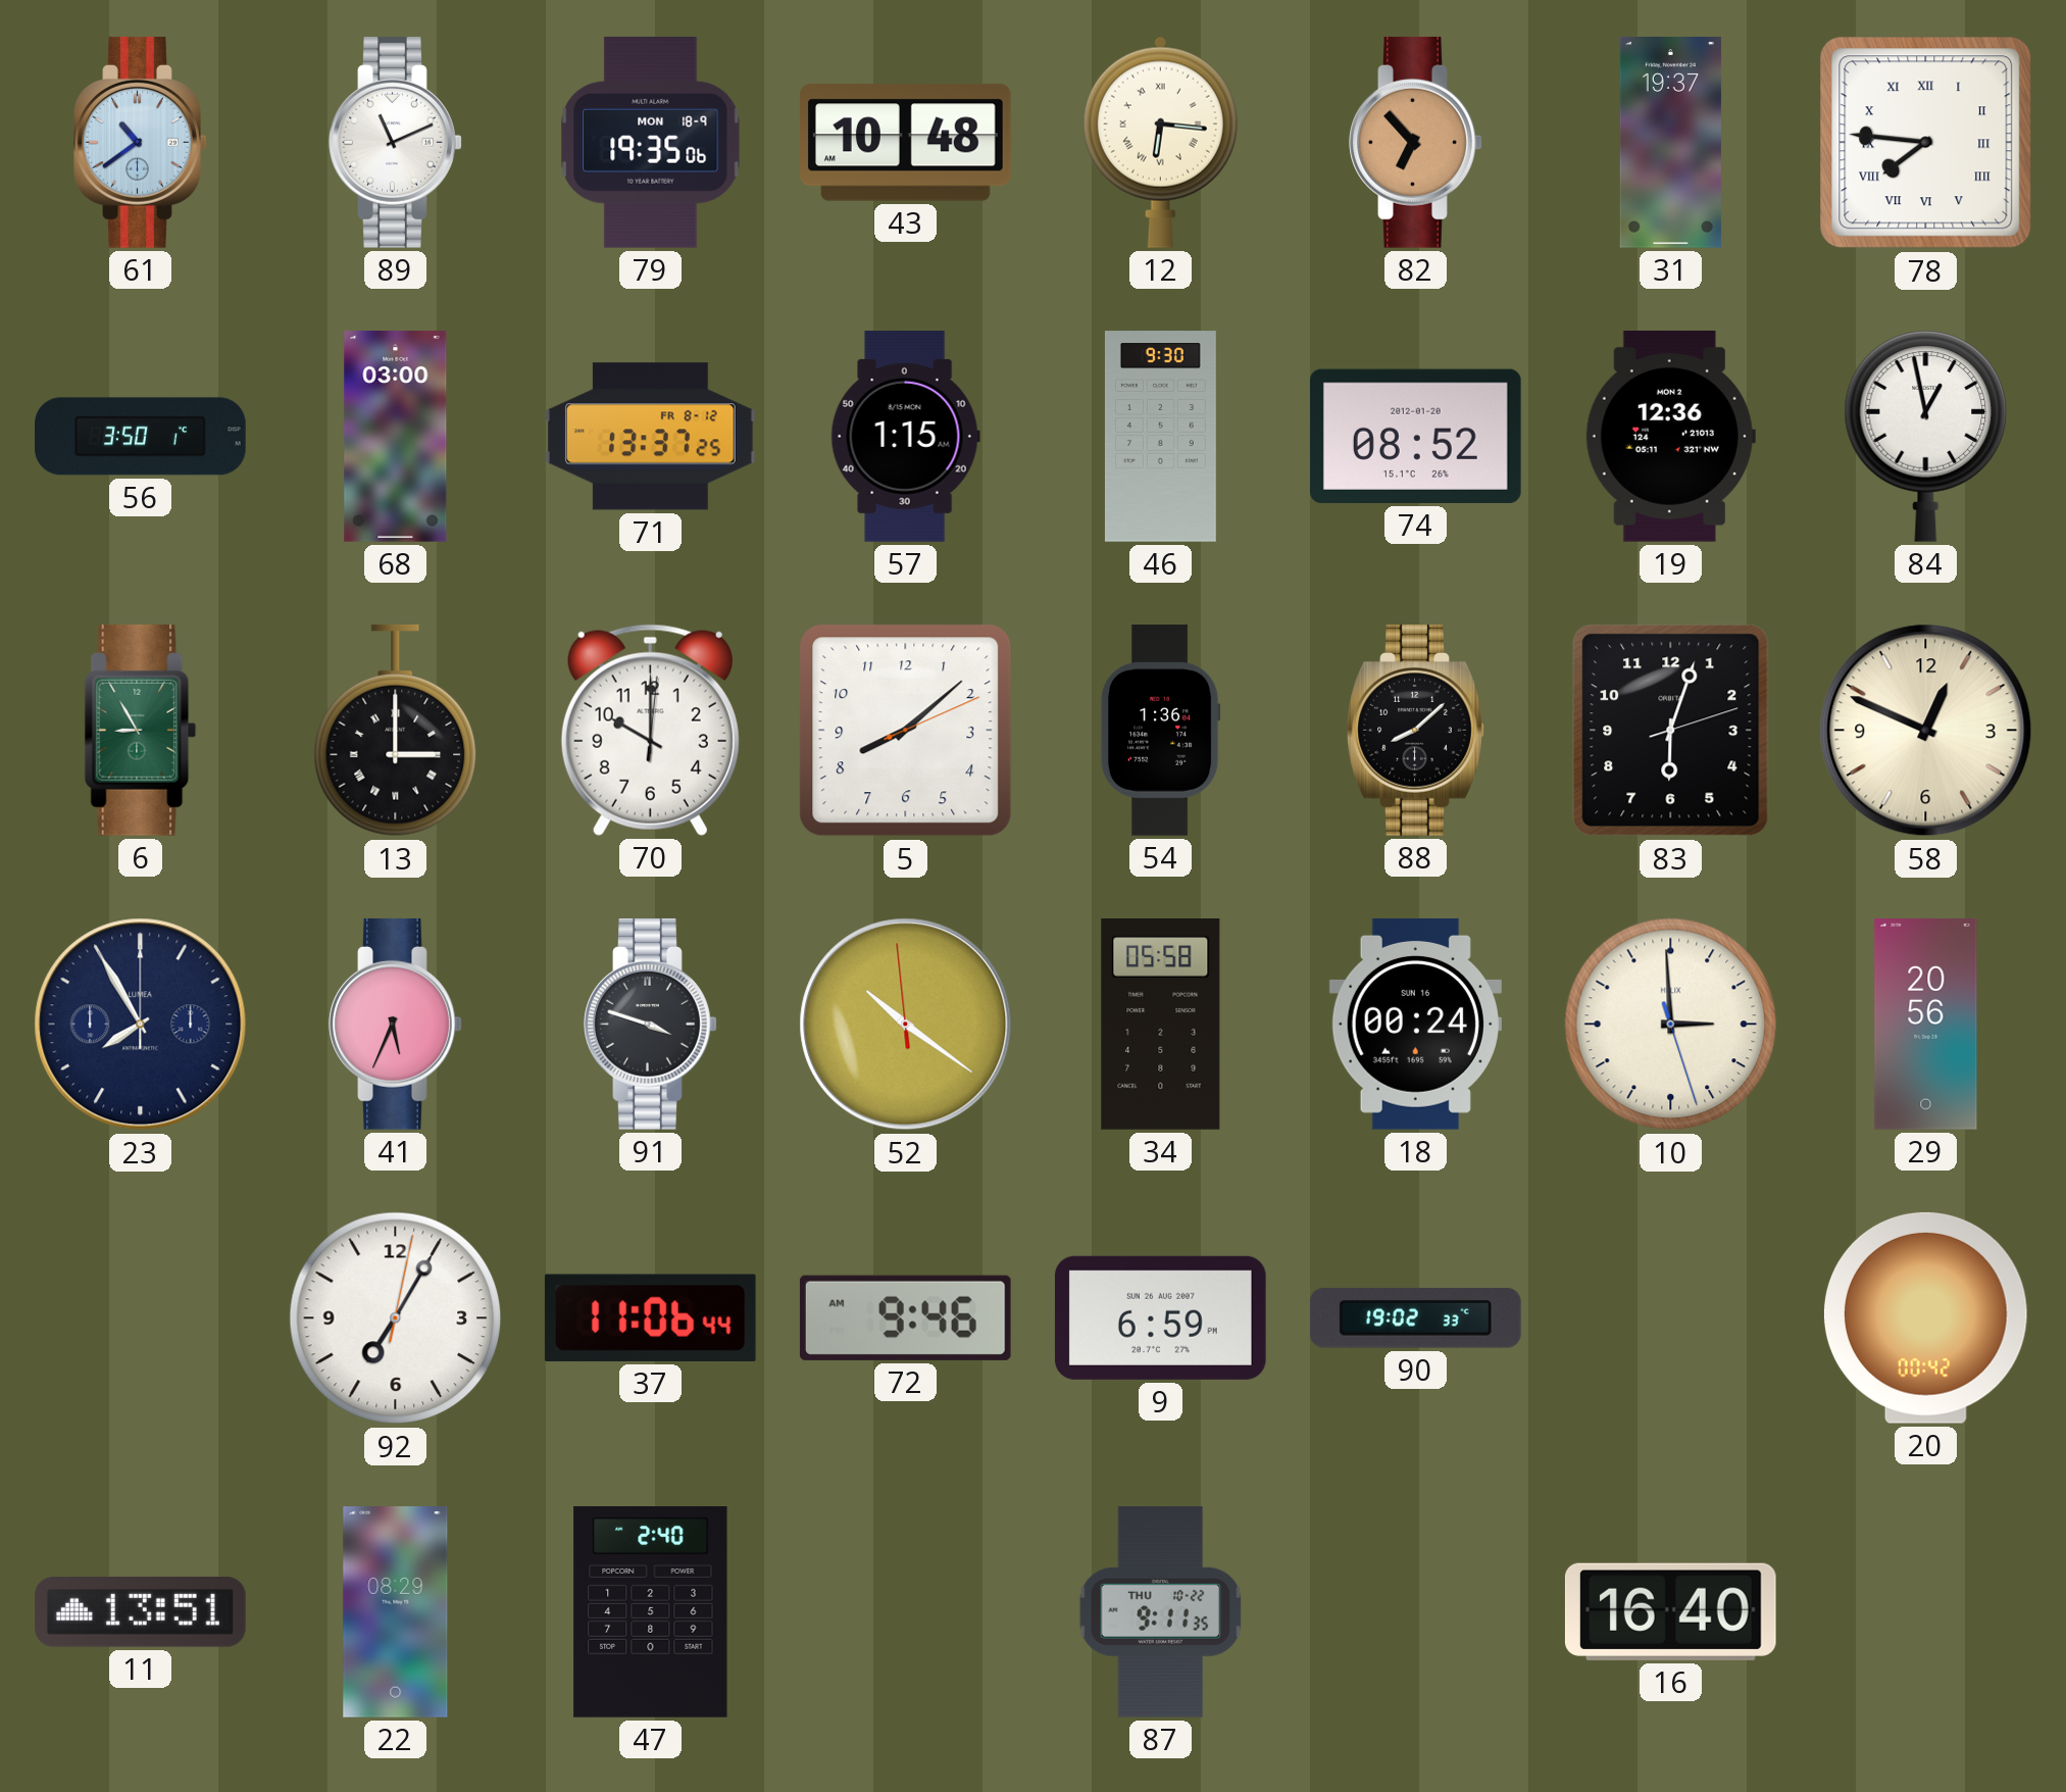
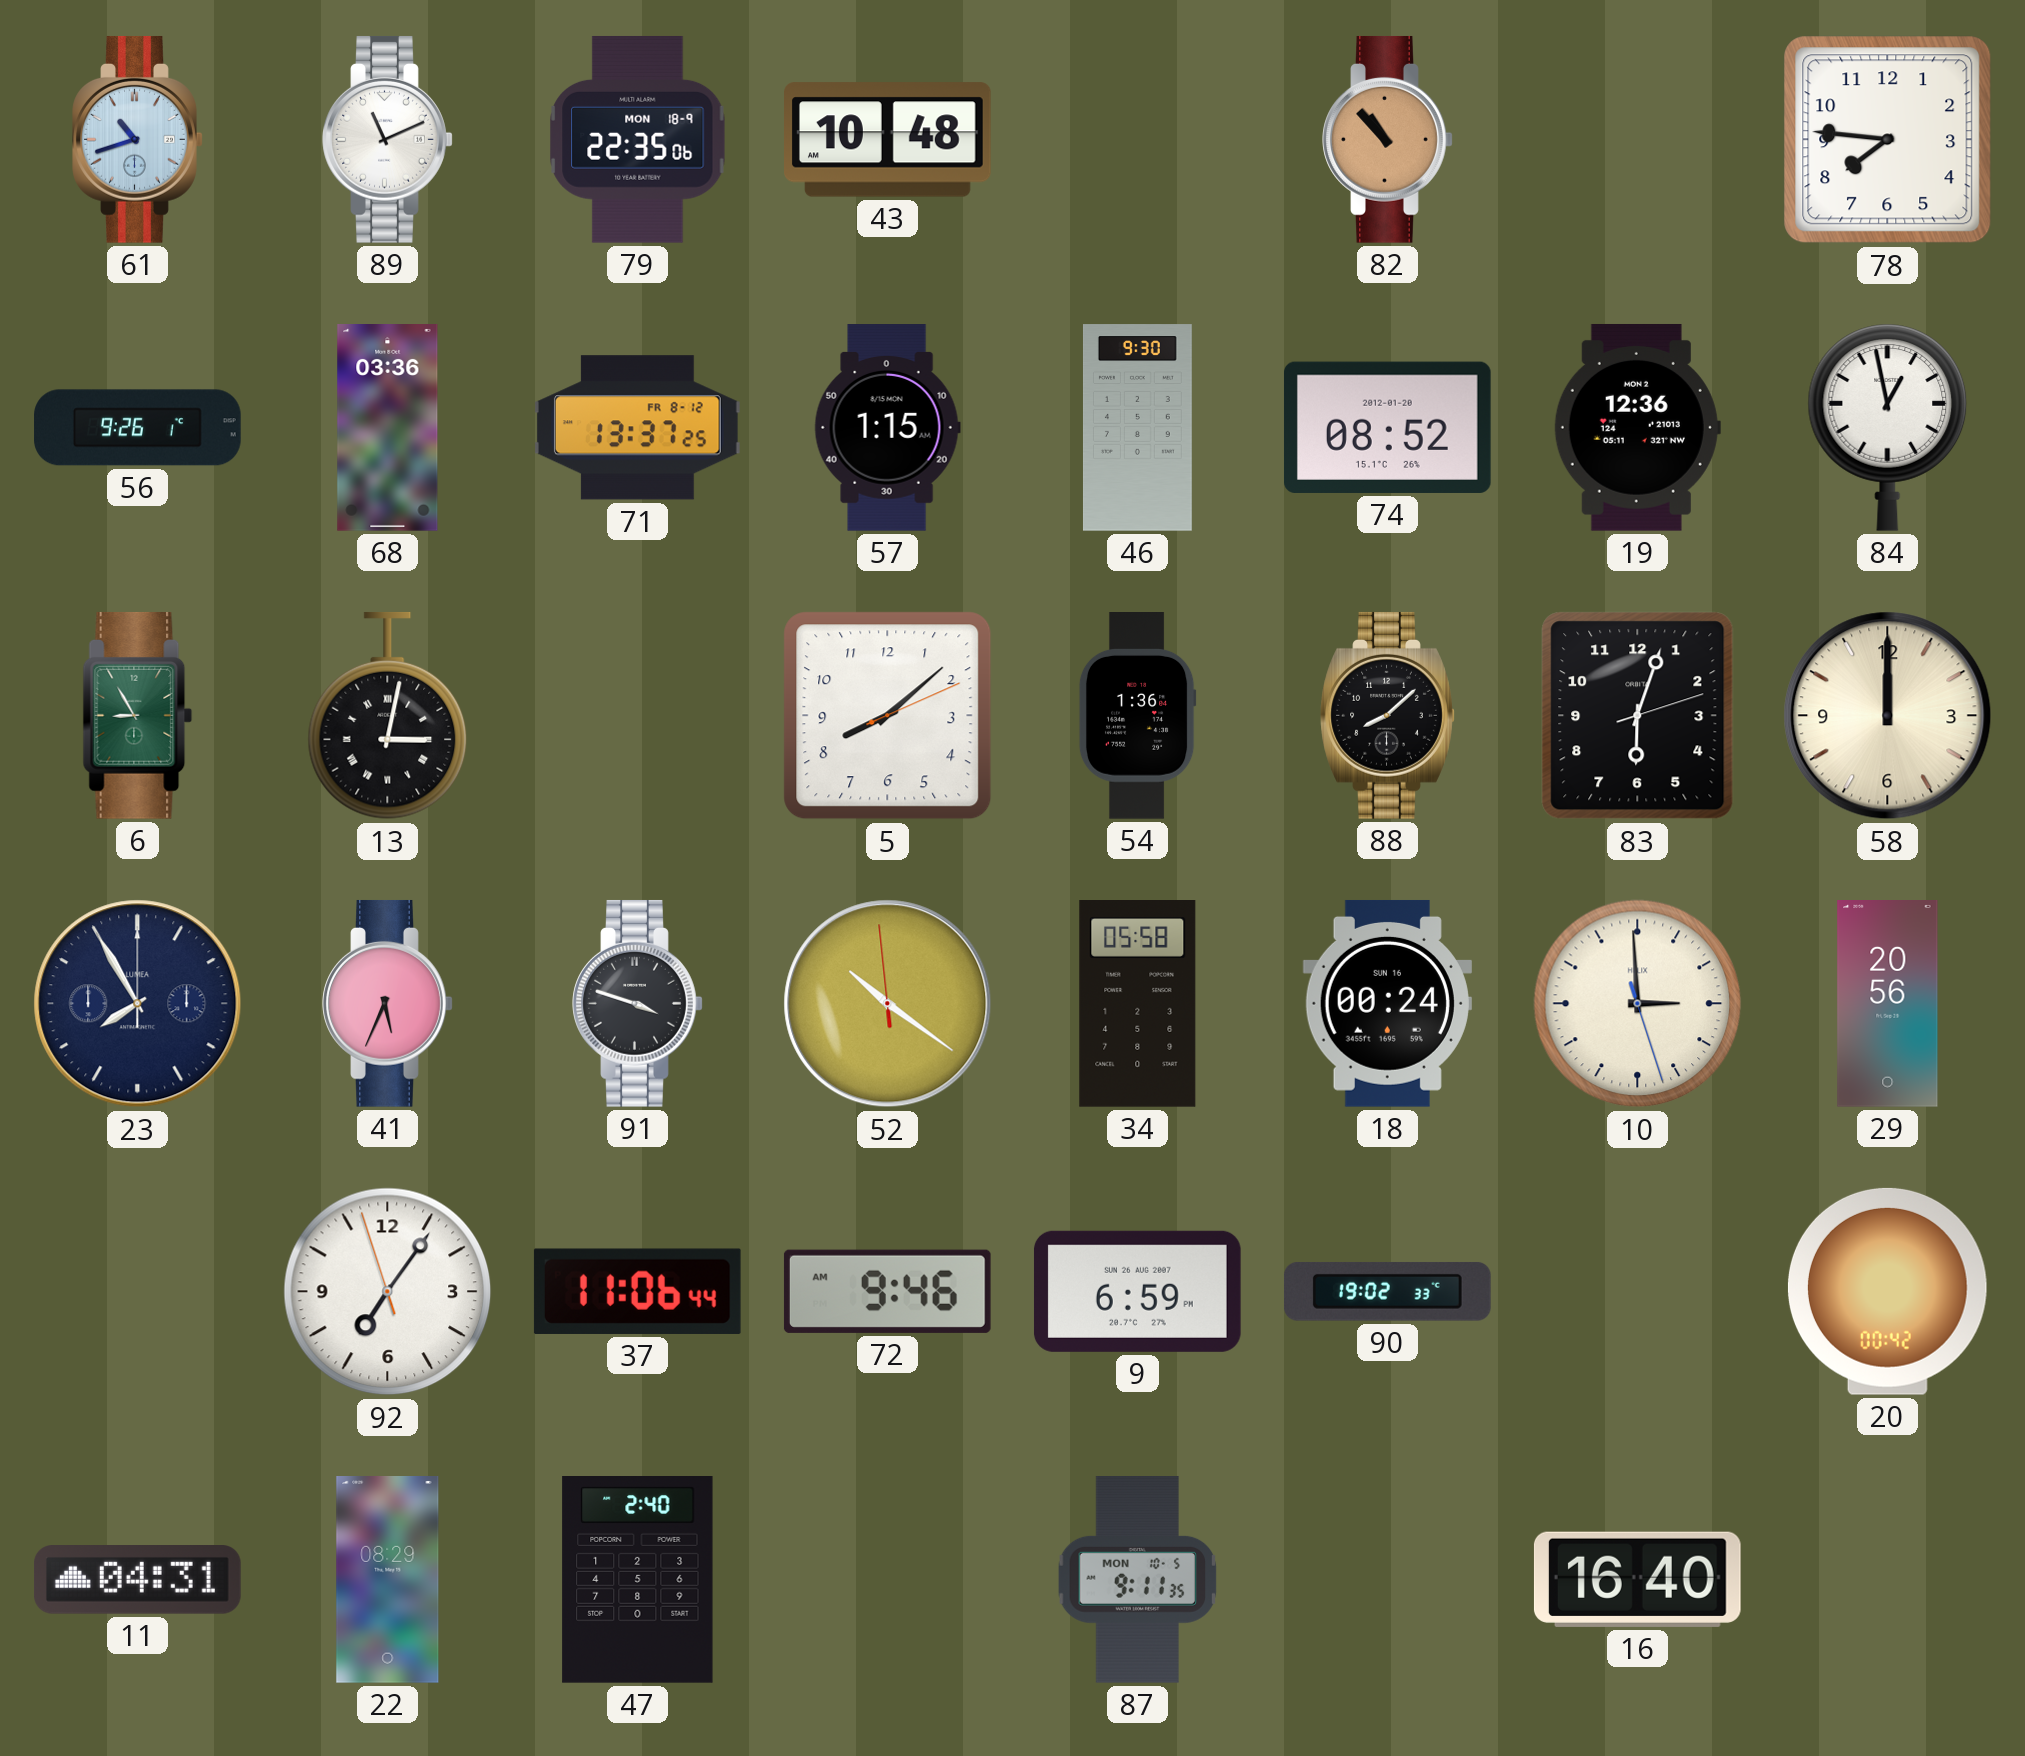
61: 10:39 -> 10:42
79: 19:35 -> 22:35
12: 6:16 -> none
82: 6:53 -> 10:53
31: 19:37 -> none
78 numerals: Roman -> Arabic
56: 3:50 -> 9:26
68: 03:00 -> 03:36
13: 3:00 -> 3:02
70: 10:00 -> none
58: 12:49 -> 12:00
92: 7:05:02 -> 7:05:57
11: 13:51 -> 04:31
87 date: THU 10-22 -> MON 10-5
